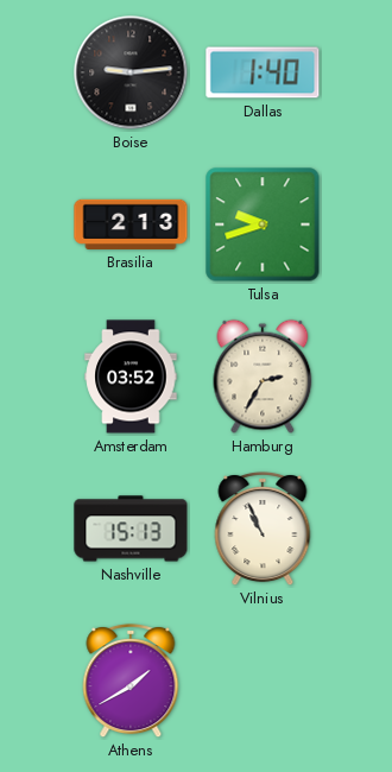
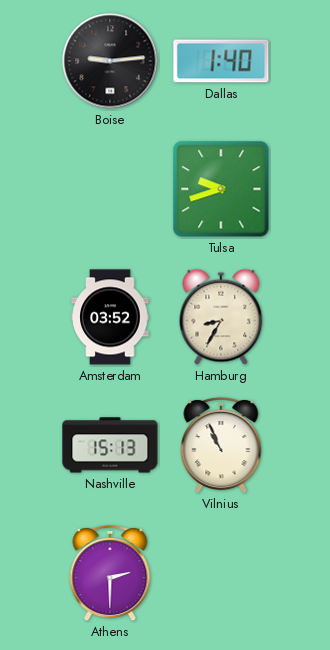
Brasilia: 2:13 -> none
Hamburg: 2:35 -> 8:35
Athens: 1:40 -> 2:30
